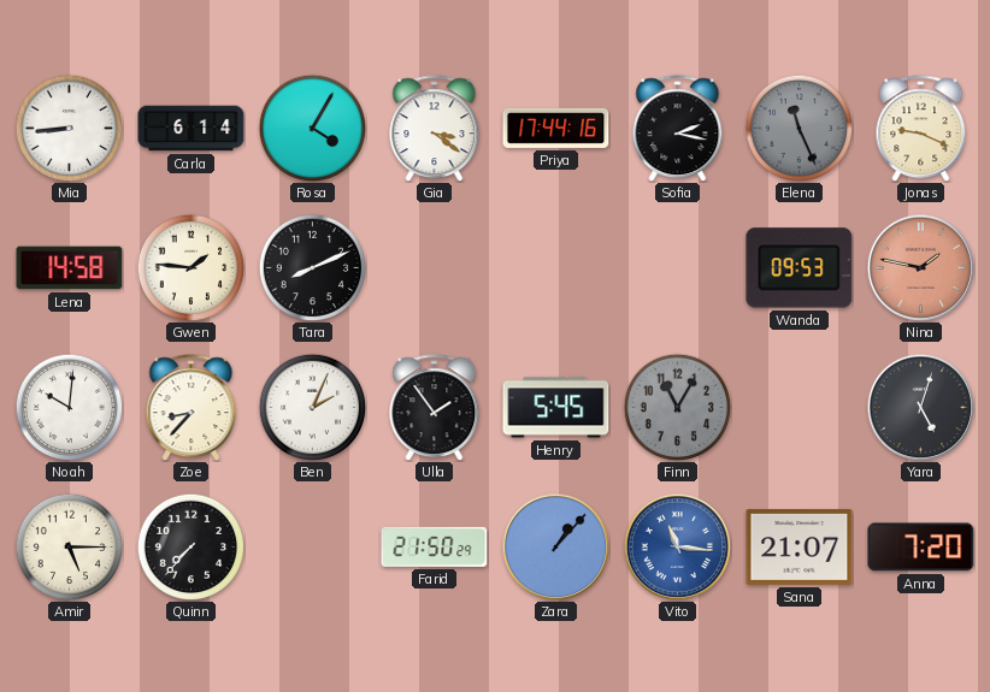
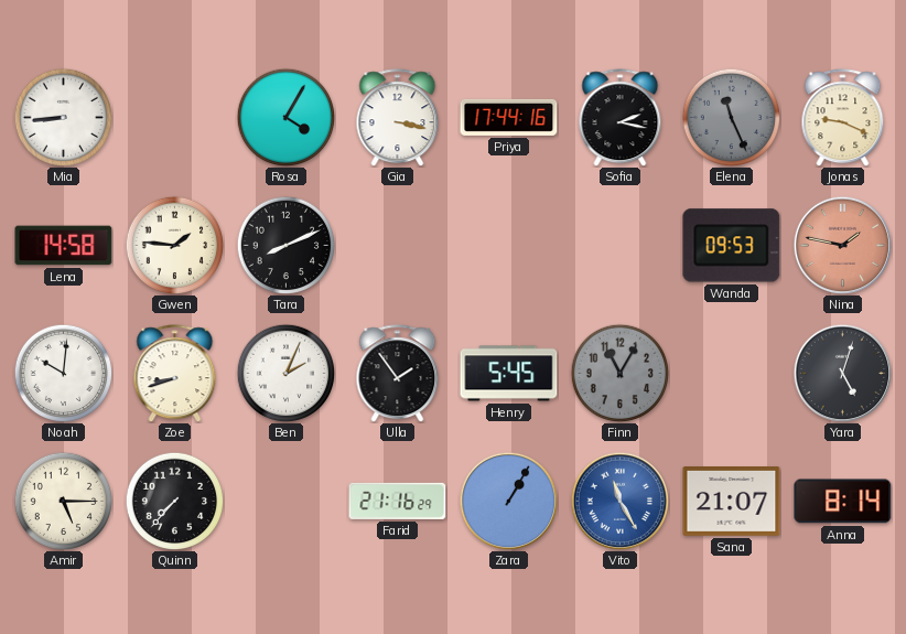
Carla: 6:14 -> none
Gia: 3:21 -> 3:17
Zoe: 8:37 -> 8:42
Farid: 21:50 -> 21:16
Zara: 1:07 -> 1:05
Vito: 11:16 -> 11:25
Anna: 7:20 -> 8:14
